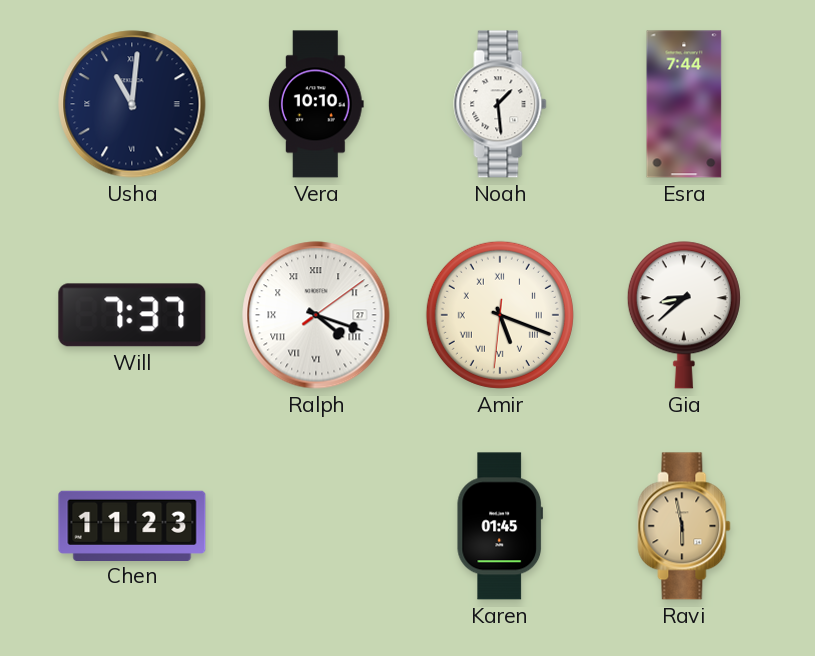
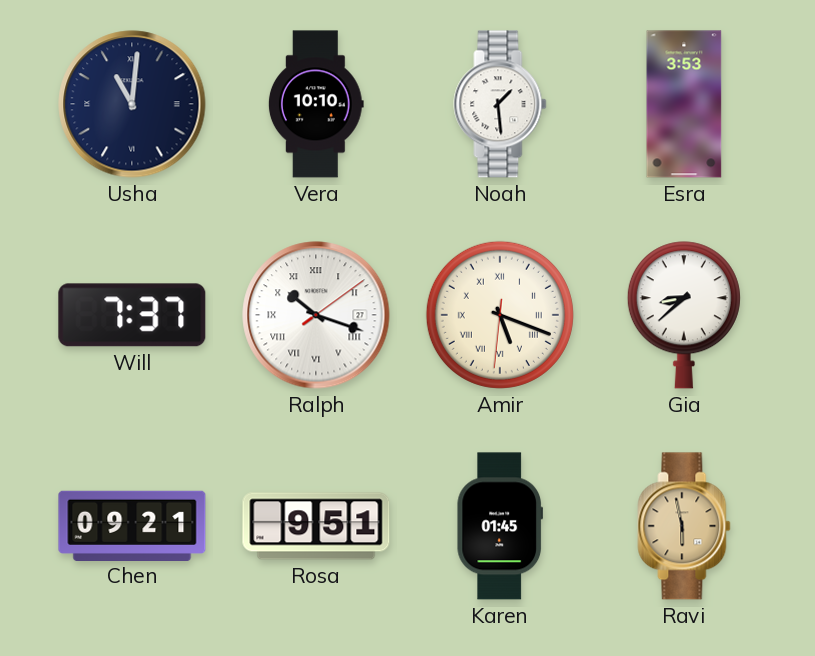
Esra: 7:44 -> 3:53
Ralph: 4:18 -> 10:18
Chen: 11:23 -> 09:21
Rosa: none -> 9:51
